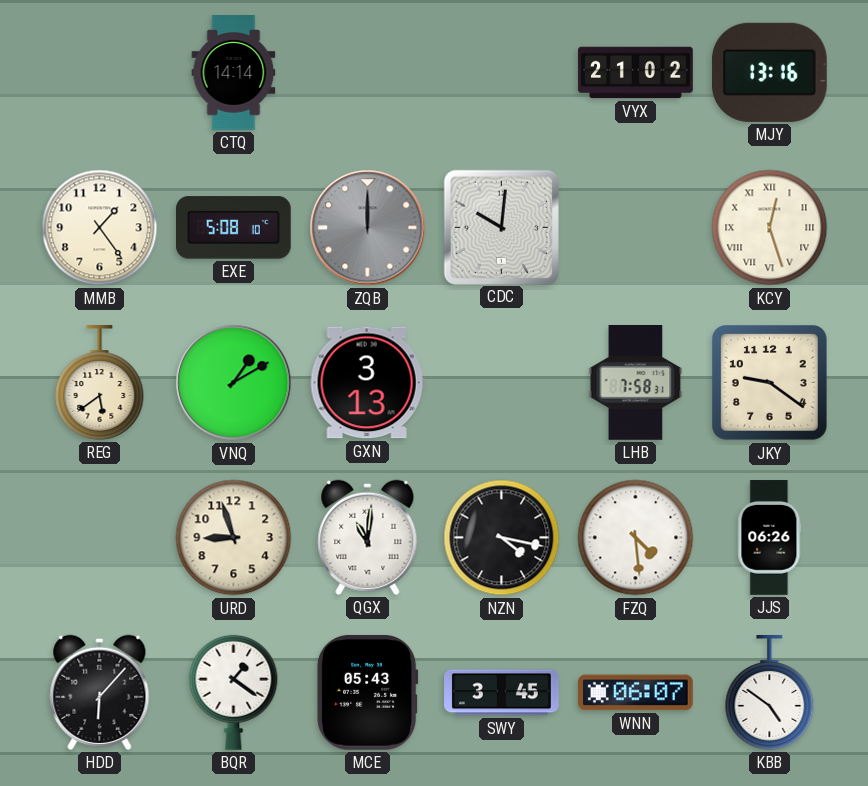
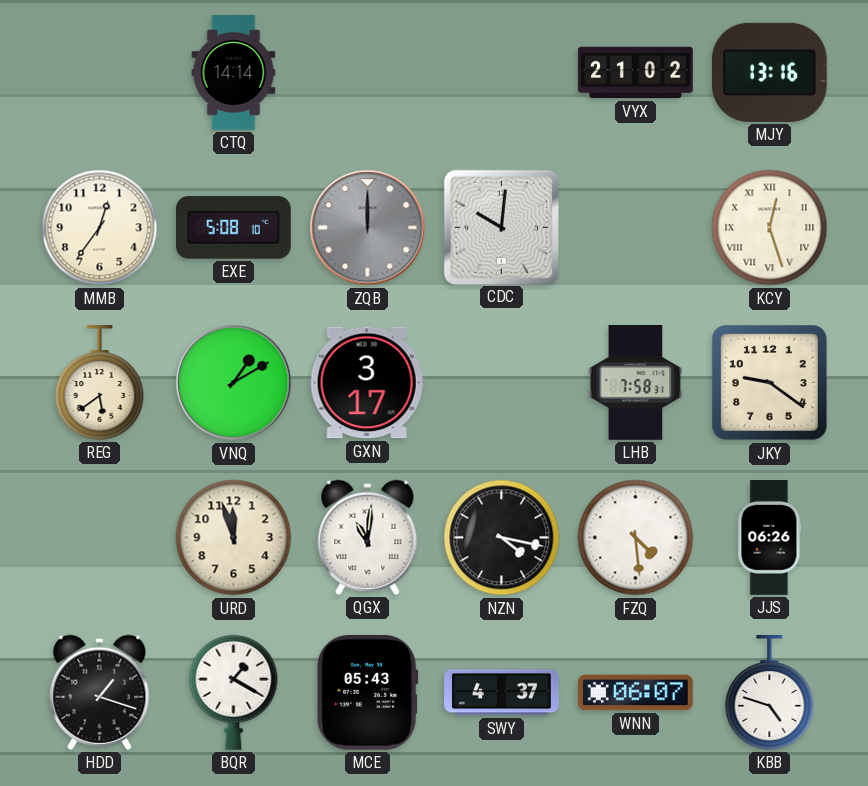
MMB: 1:24 -> 12:36
GXN: 3:13 -> 3:17
URD: 8:57 -> 11:57
HDD: 6:07 -> 1:18
BQR: 1:21 -> 1:20
SWY: 3:45 -> 4:37
KBB: 4:51 -> 4:48
